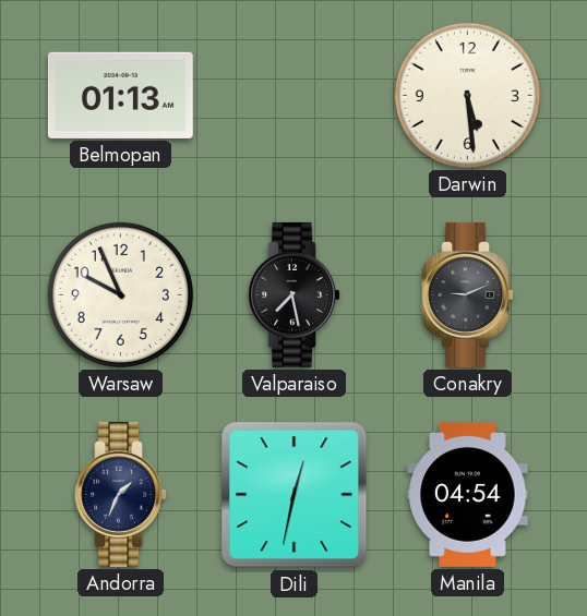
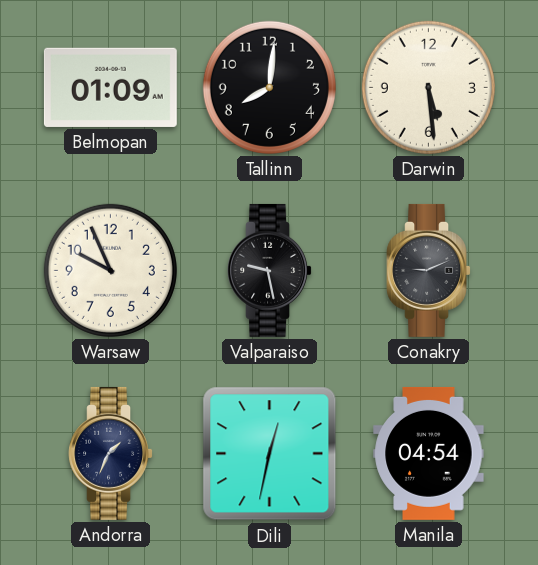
Belmopan: 01:13 -> 01:09
Tallinn: none -> 8:01
Valparaiso: 7:28 -> 9:28
